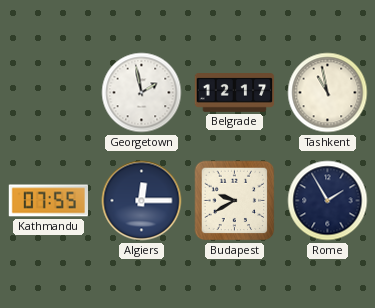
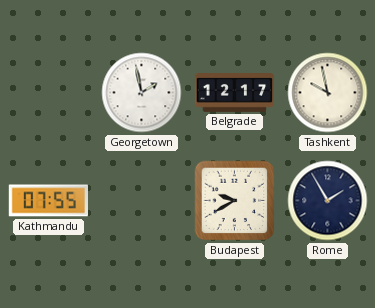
Tashkent: 10:58 -> 9:58
Algiers: 12:15 -> none
